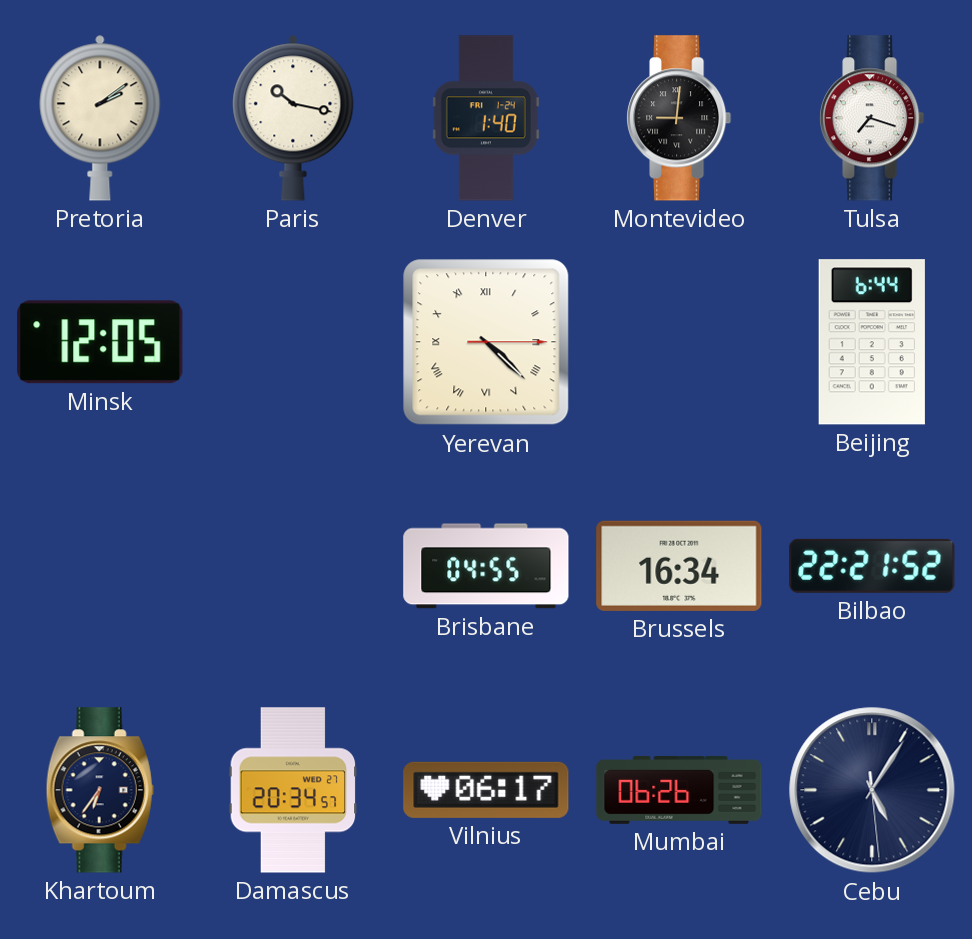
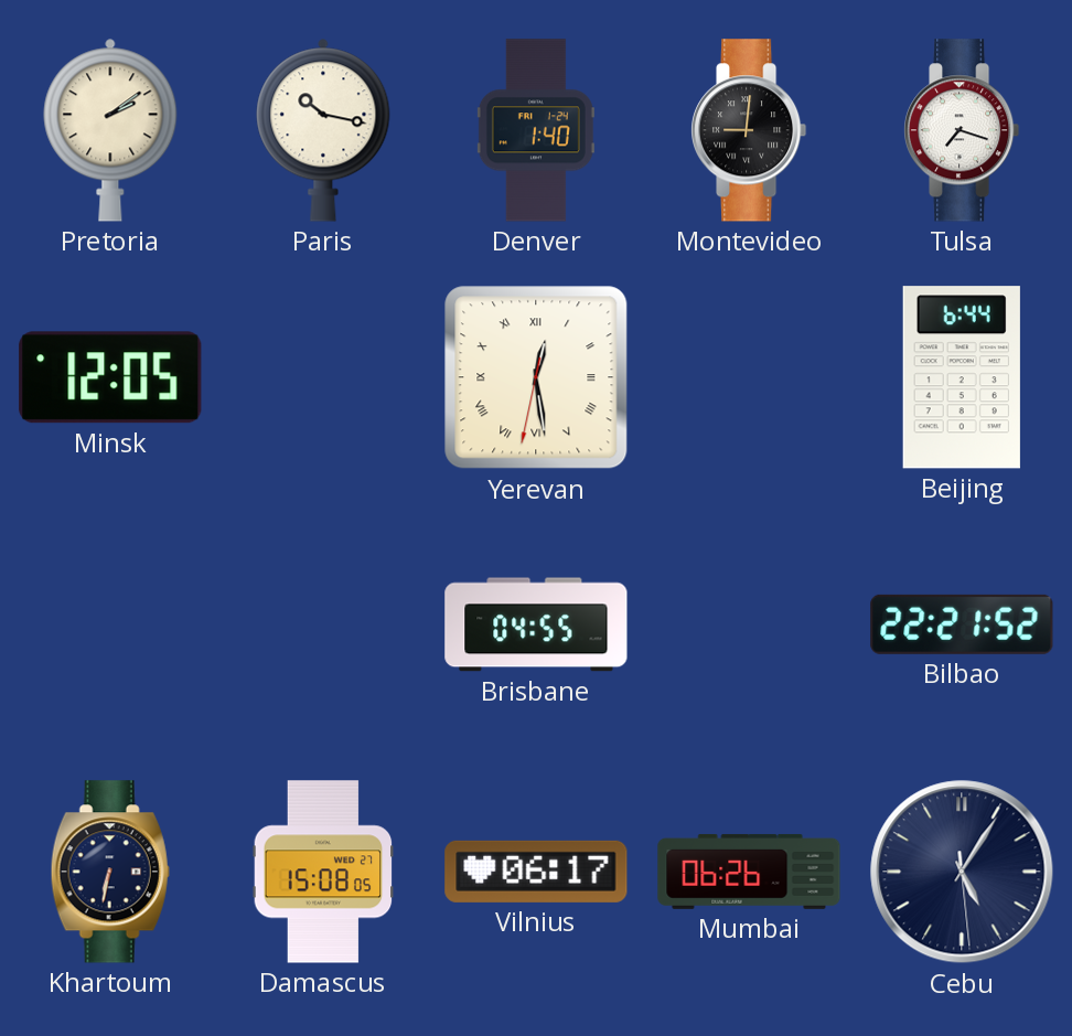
Yerevan: 4:22 -> 12:28
Brussels: 16:34 -> none
Khartoum: 6:36 -> 6:32
Damascus: 20:34 -> 15:08
